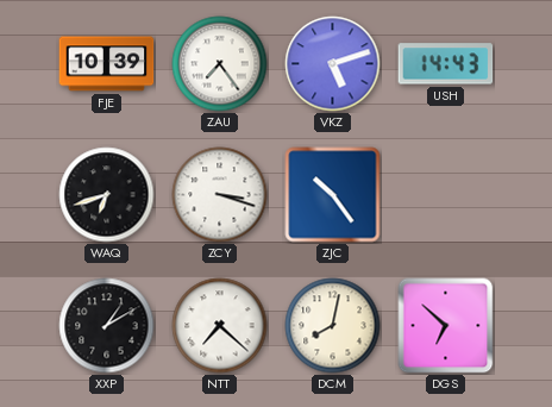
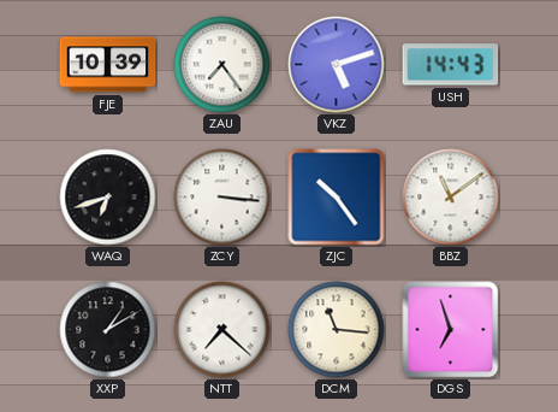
ZCY: 3:18 -> 3:16
BBZ: none -> 11:09
DCM: 8:02 -> 11:16
DGS: 6:52 -> 6:57
